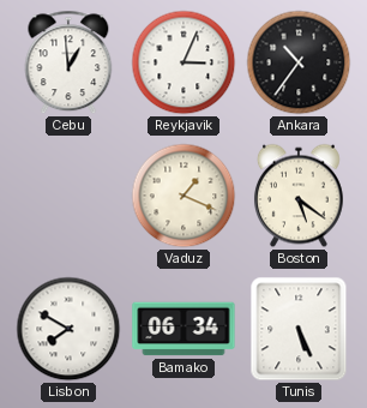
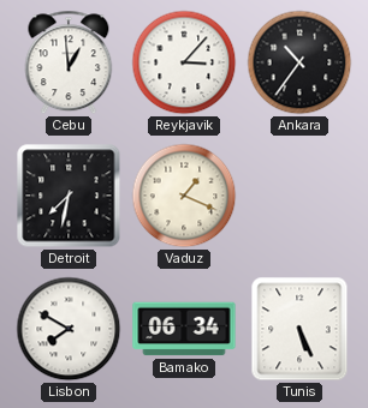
Reykjavik: 3:04 -> 3:07
Detroit: none -> 7:32
Boston: 5:21 -> none
